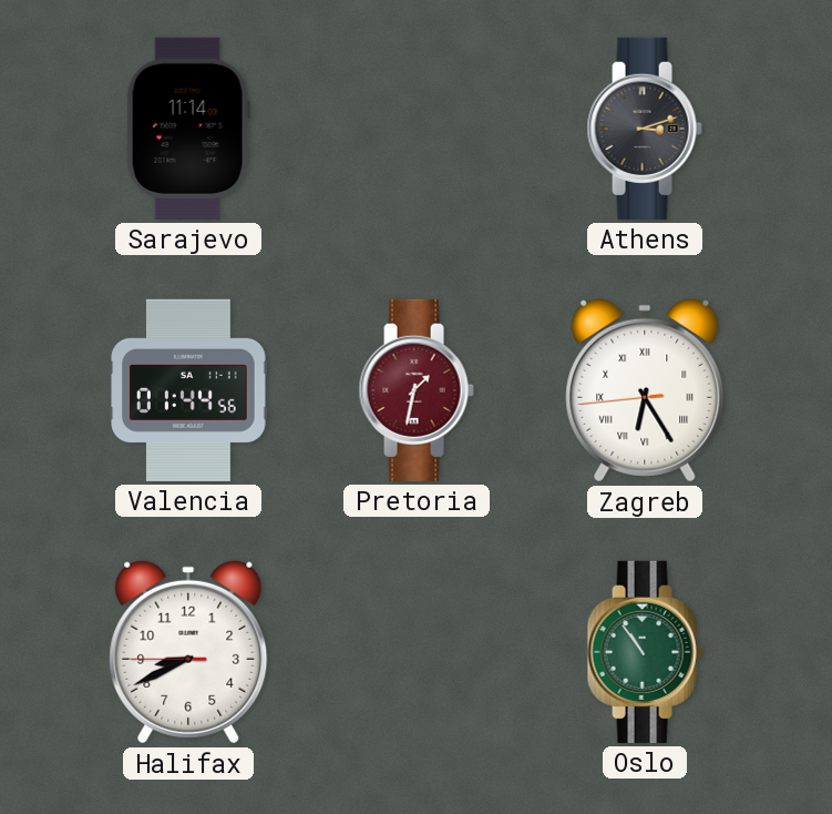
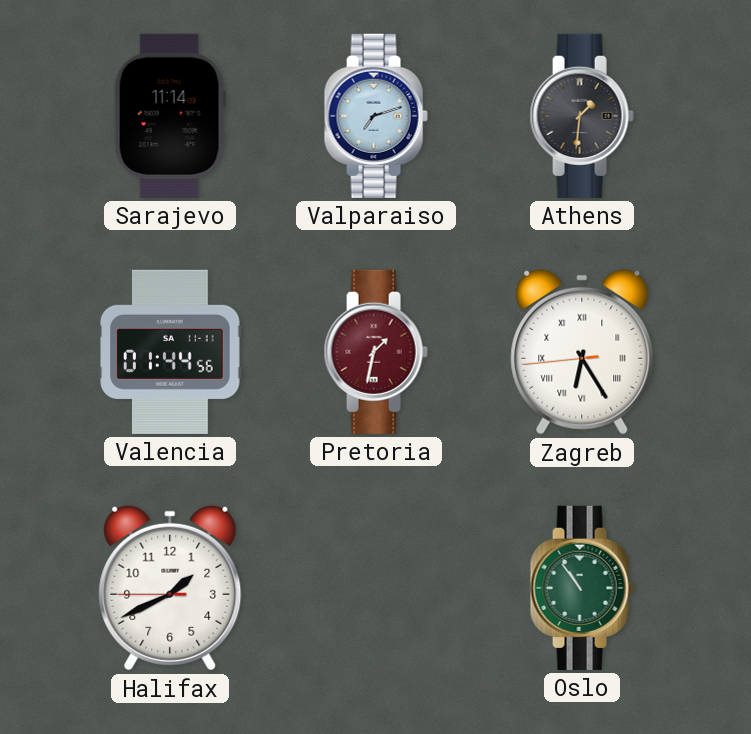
Valparaiso: none -> 7:12
Athens: 3:12 -> 1:31
Halifax: 8:40 -> 1:40
